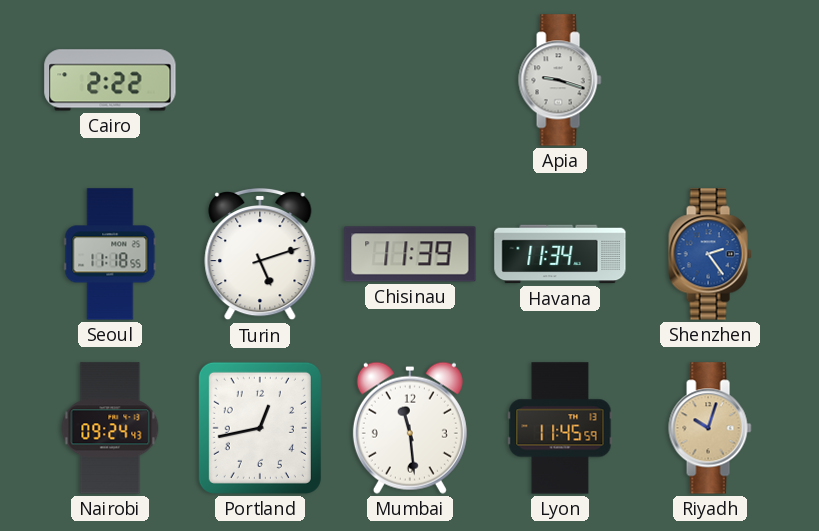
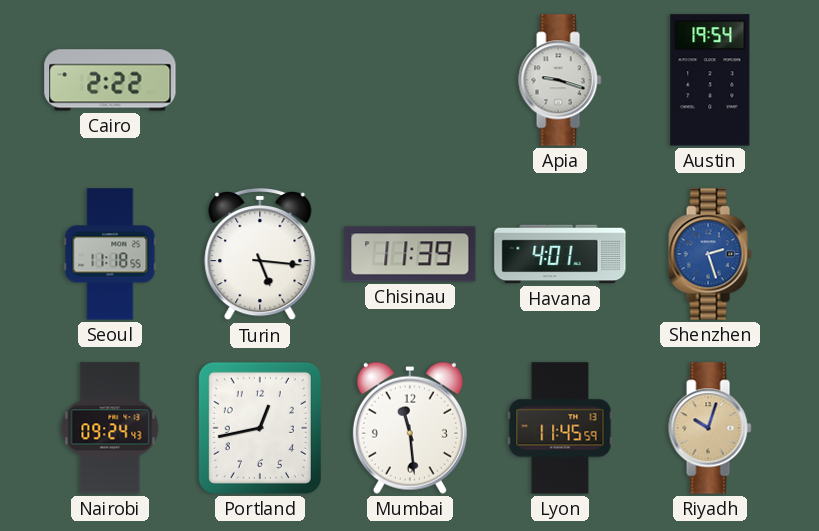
Austin: none -> 19:54
Turin: 5:12 -> 5:16
Havana: 11:34 -> 4:01
Shenzhen: 2:24 -> 2:27
